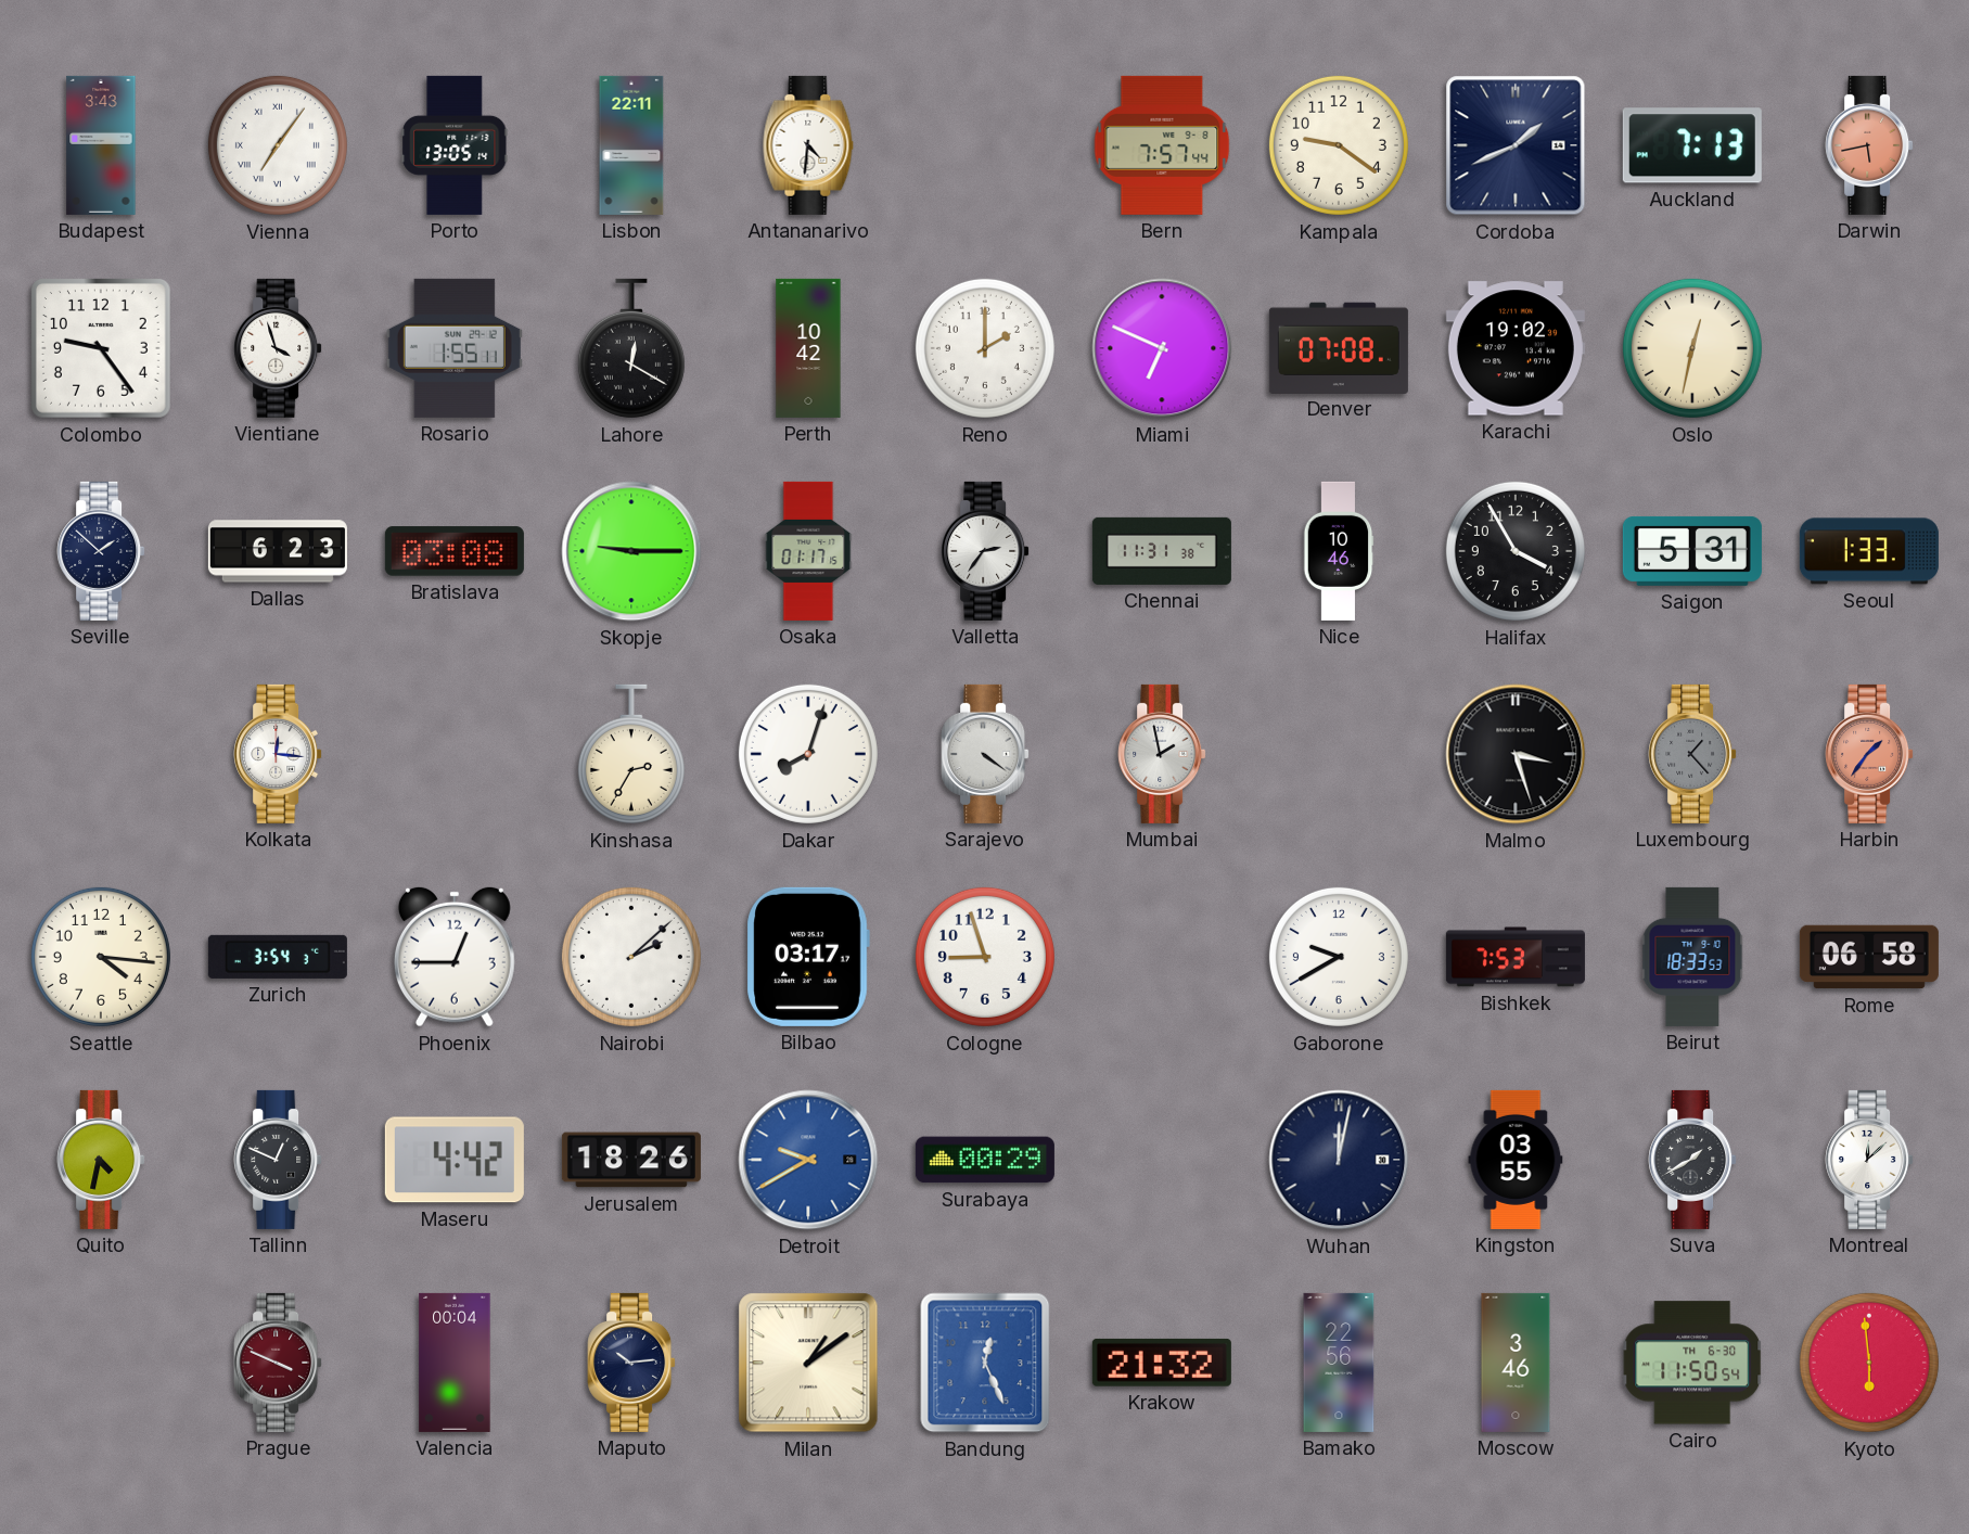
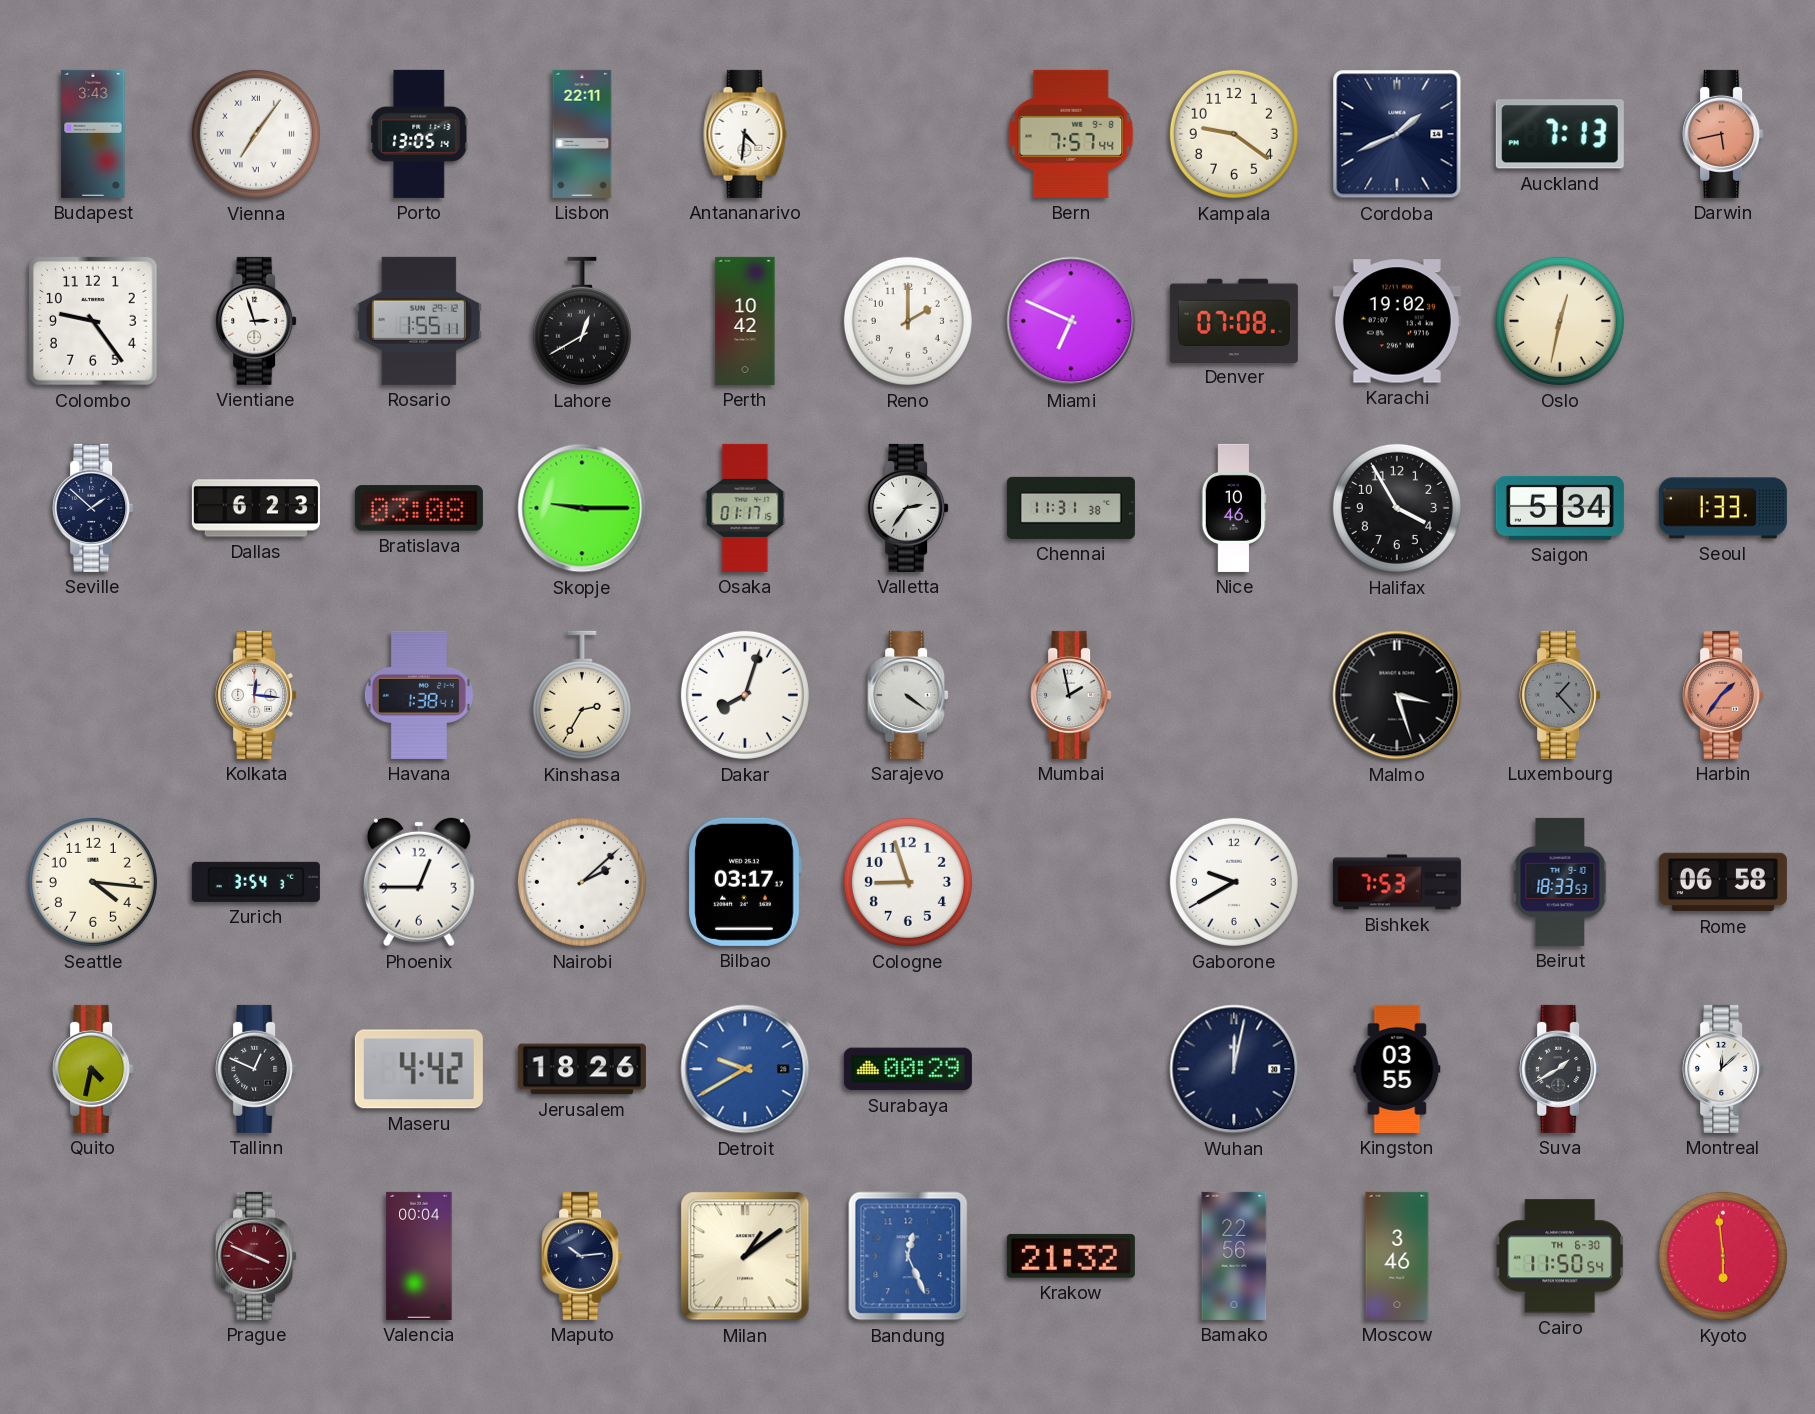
Vientiane: 3:57 -> 2:57
Lahore: 12:20 -> 12:40
Saigon: 5:31 -> 5:34
Havana: none -> 1:38
